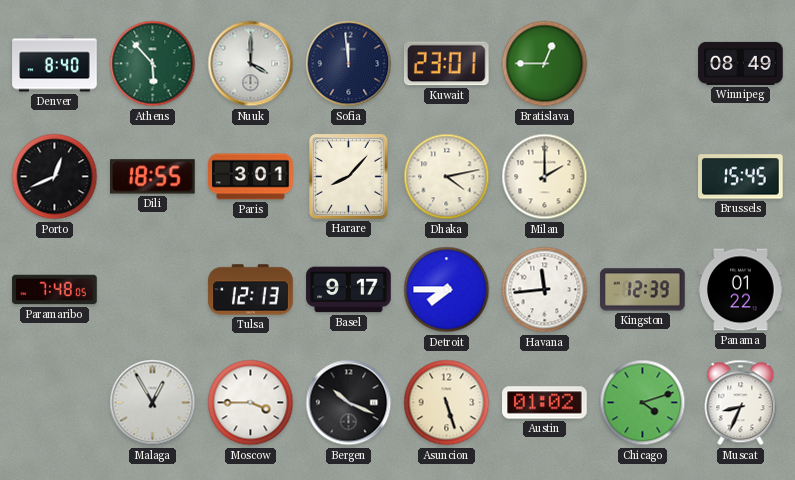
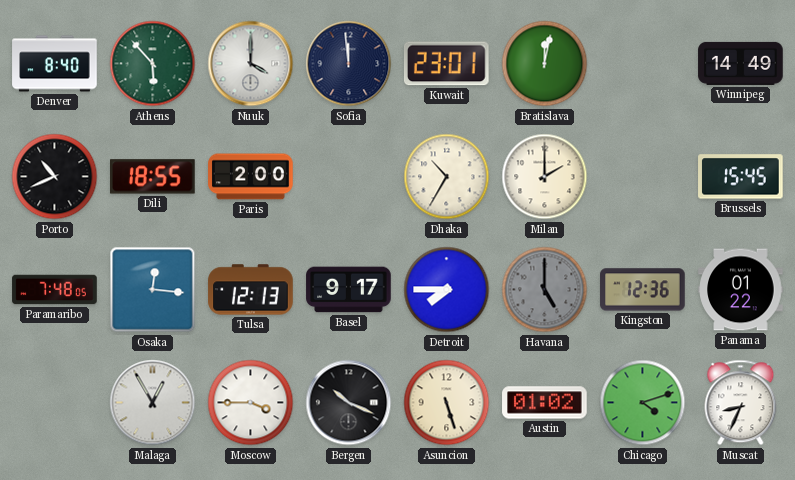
Bratislava: 12:45 -> 12:02
Winnipeg: 08:49 -> 14:49
Porto: 12:41 -> 10:41
Paris: 3:01 -> 2:00
Harare: 8:07 -> none
Dhaka: 4:13 -> 10:35
Osaka: none -> 12:16
Havana: 11:44 -> 5:00
Havana dial: white -> grey
Kingston: 12:39 -> 12:36
